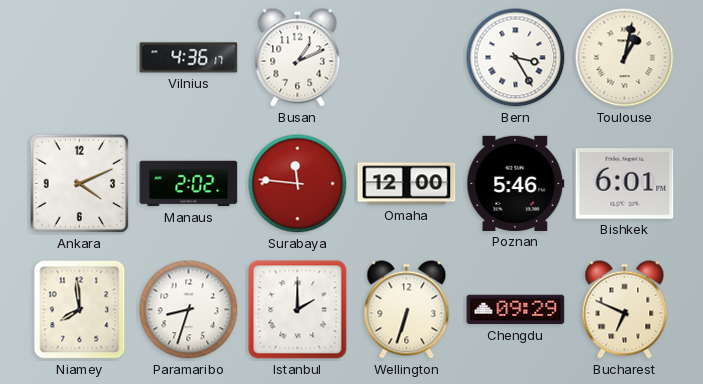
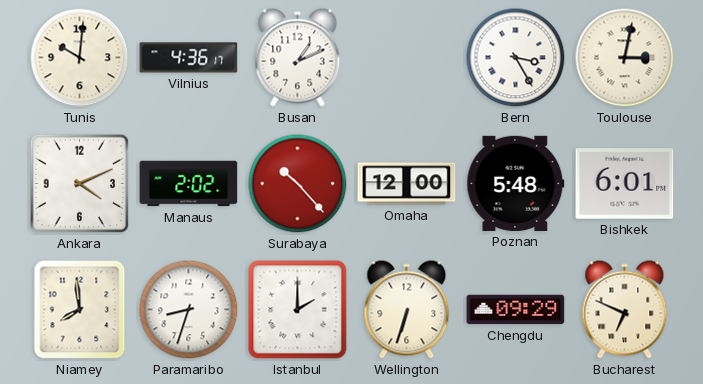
Tunis: none -> 10:01
Toulouse: 1:02 -> 3:02
Surabaya: 11:46 -> 10:23
Poznan: 5:46 -> 5:48
